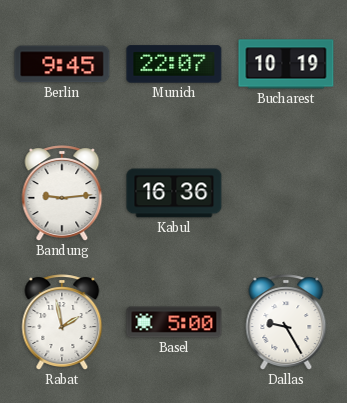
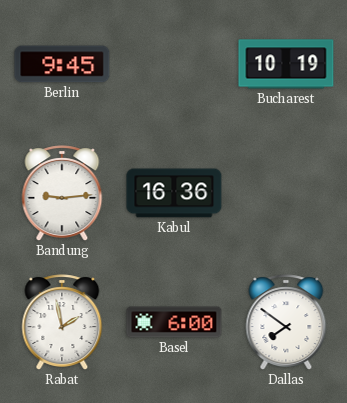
Munich: 22:07 -> none
Basel: 5:00 -> 6:00
Dallas: 9:25 -> 7:51
